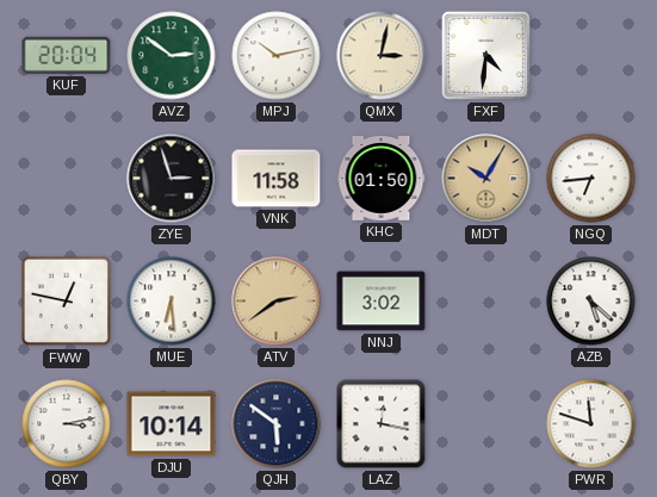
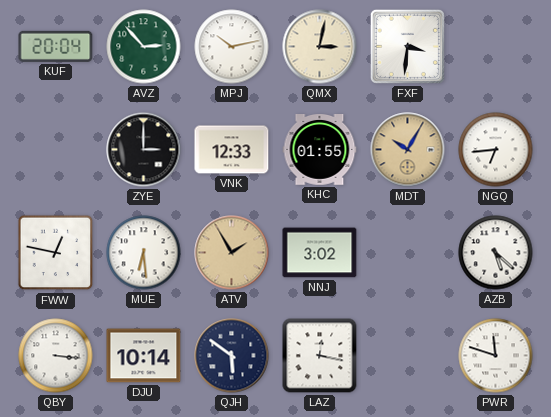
AVZ: 2:51 -> 2:53
FXF: 4:31 -> 3:31
ZYE: 2:57 -> 3:00
VNK: 11:58 -> 12:33
KHC: 01:50 -> 01:55
ATV: 2:39 -> 1:55
QBY: 3:13 -> 3:16
